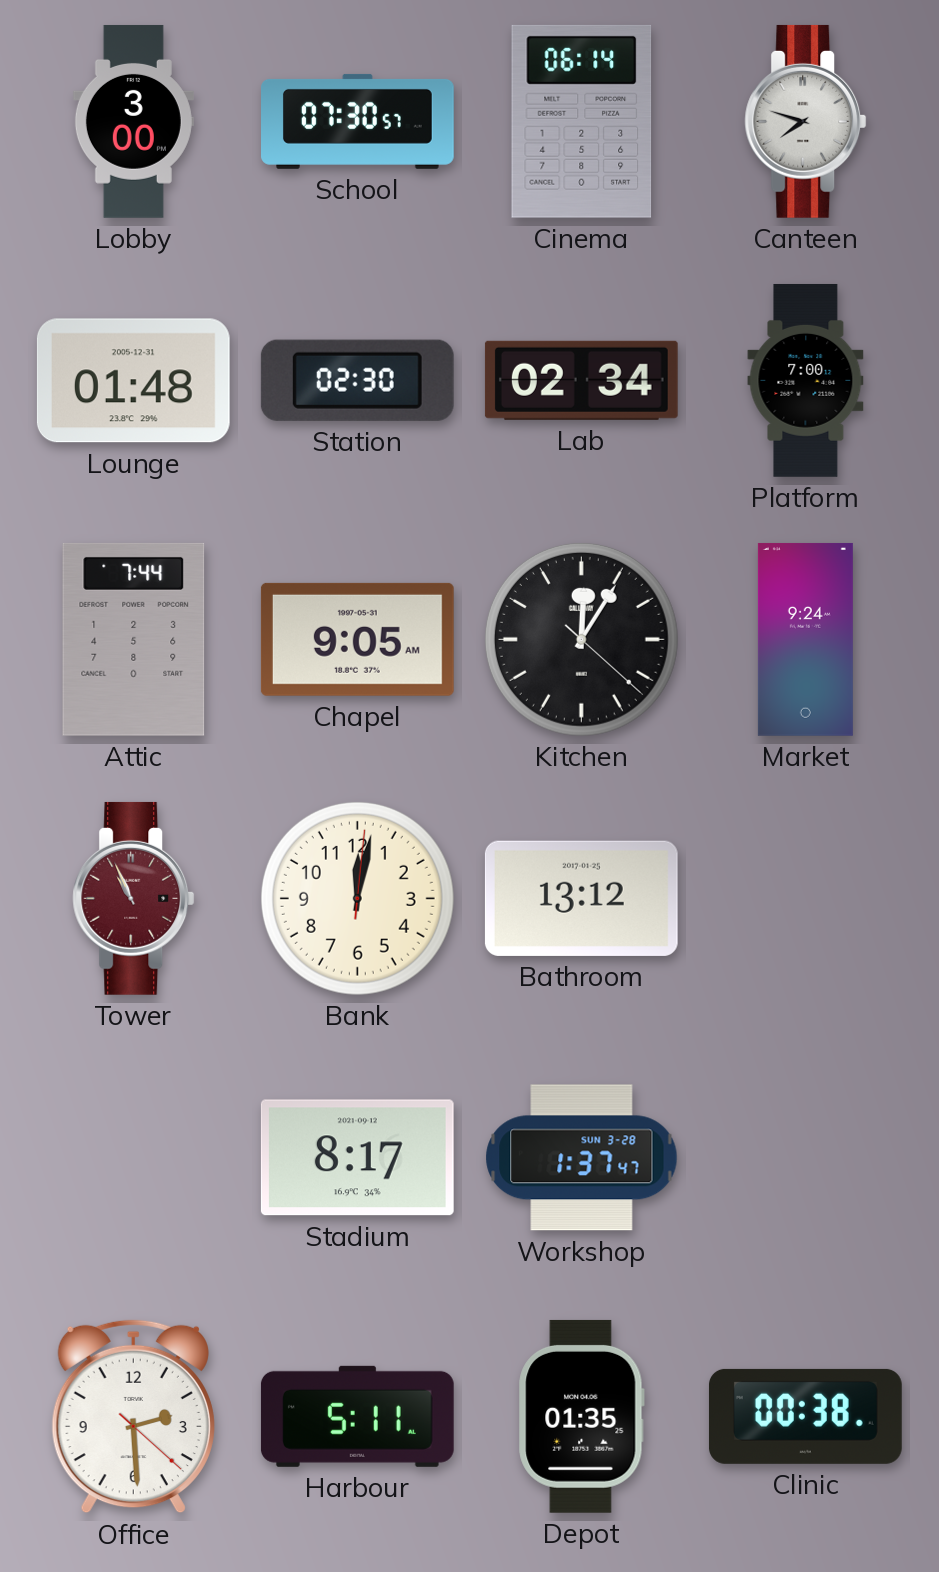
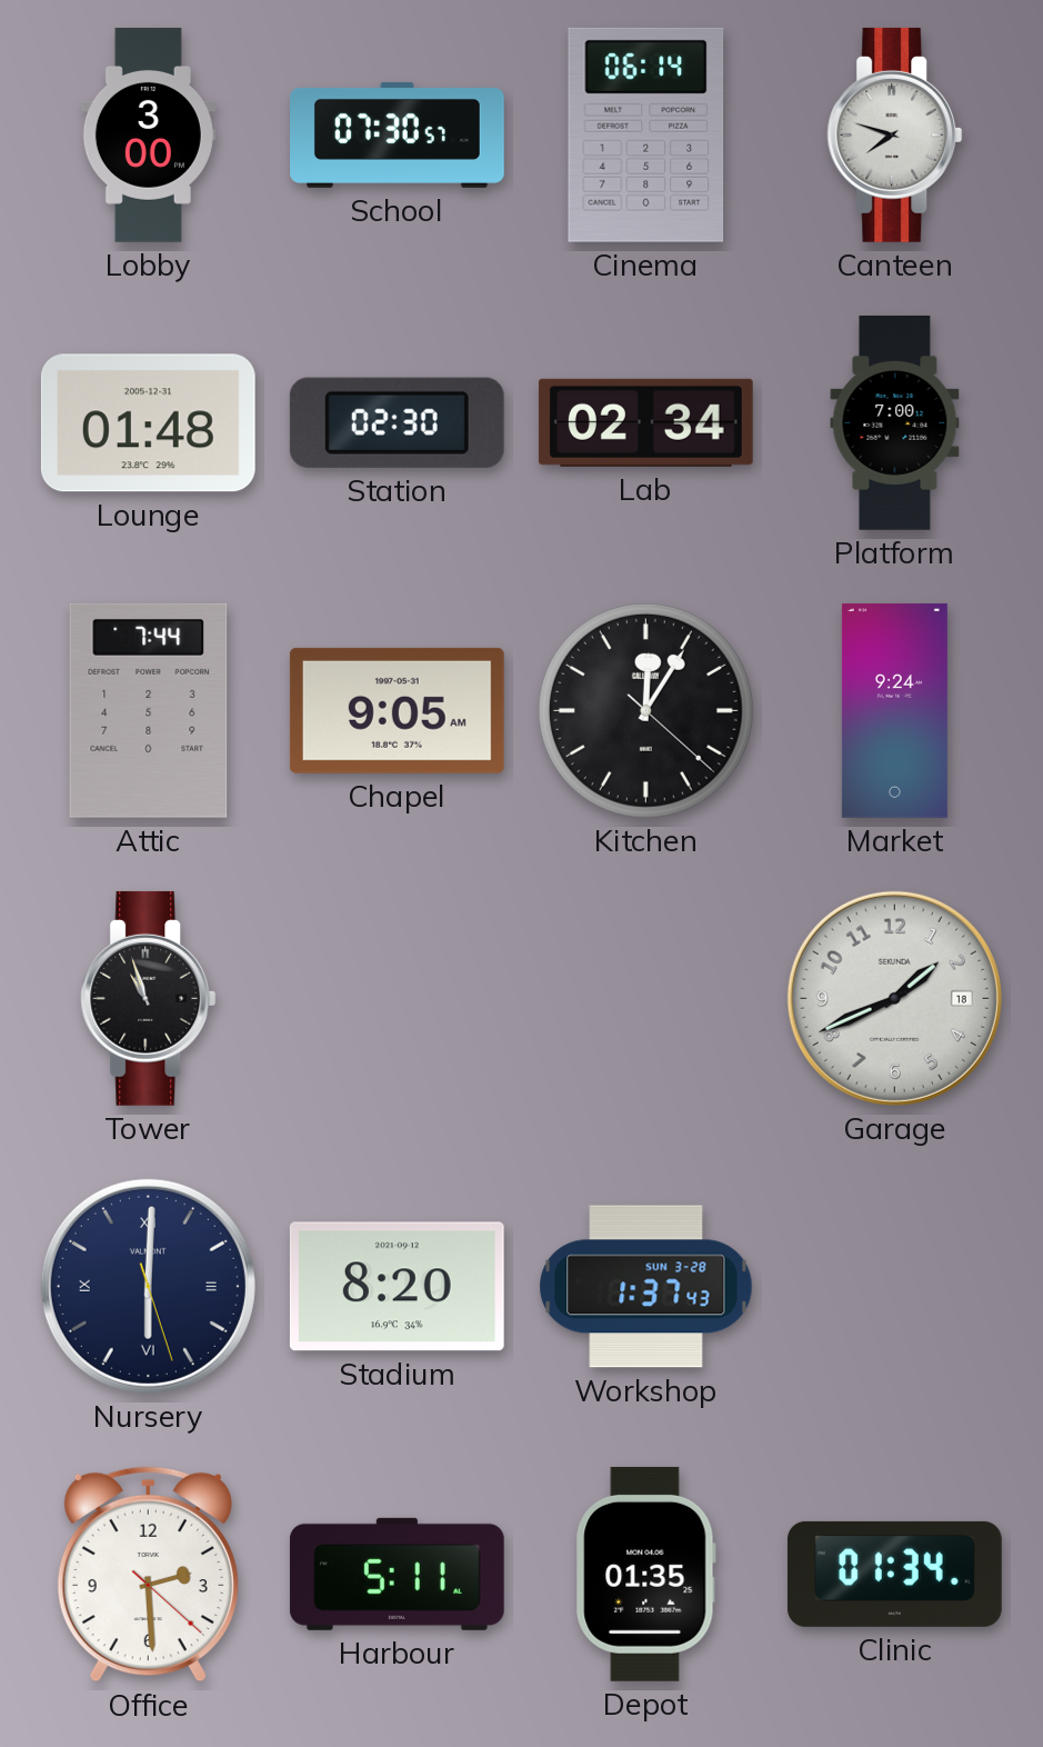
Tower: 10:56 -> 10:57
Tower dial: burgundy -> black
Bank: 12:02 -> none
Bathroom: 13:12 -> none
Garage: none -> 1:41
Nursery: none -> 6:00
Stadium: 8:17 -> 8:20
Workshop: 1:37:47 -> 1:37:43
Clinic: 00:38 -> 01:34
